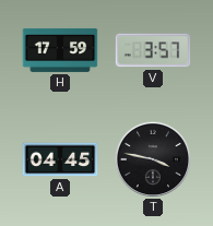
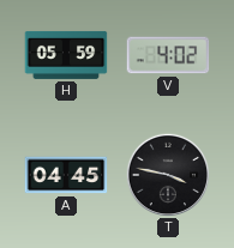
H: 17:59 -> 05:59
V: 3:57 -> 4:02
